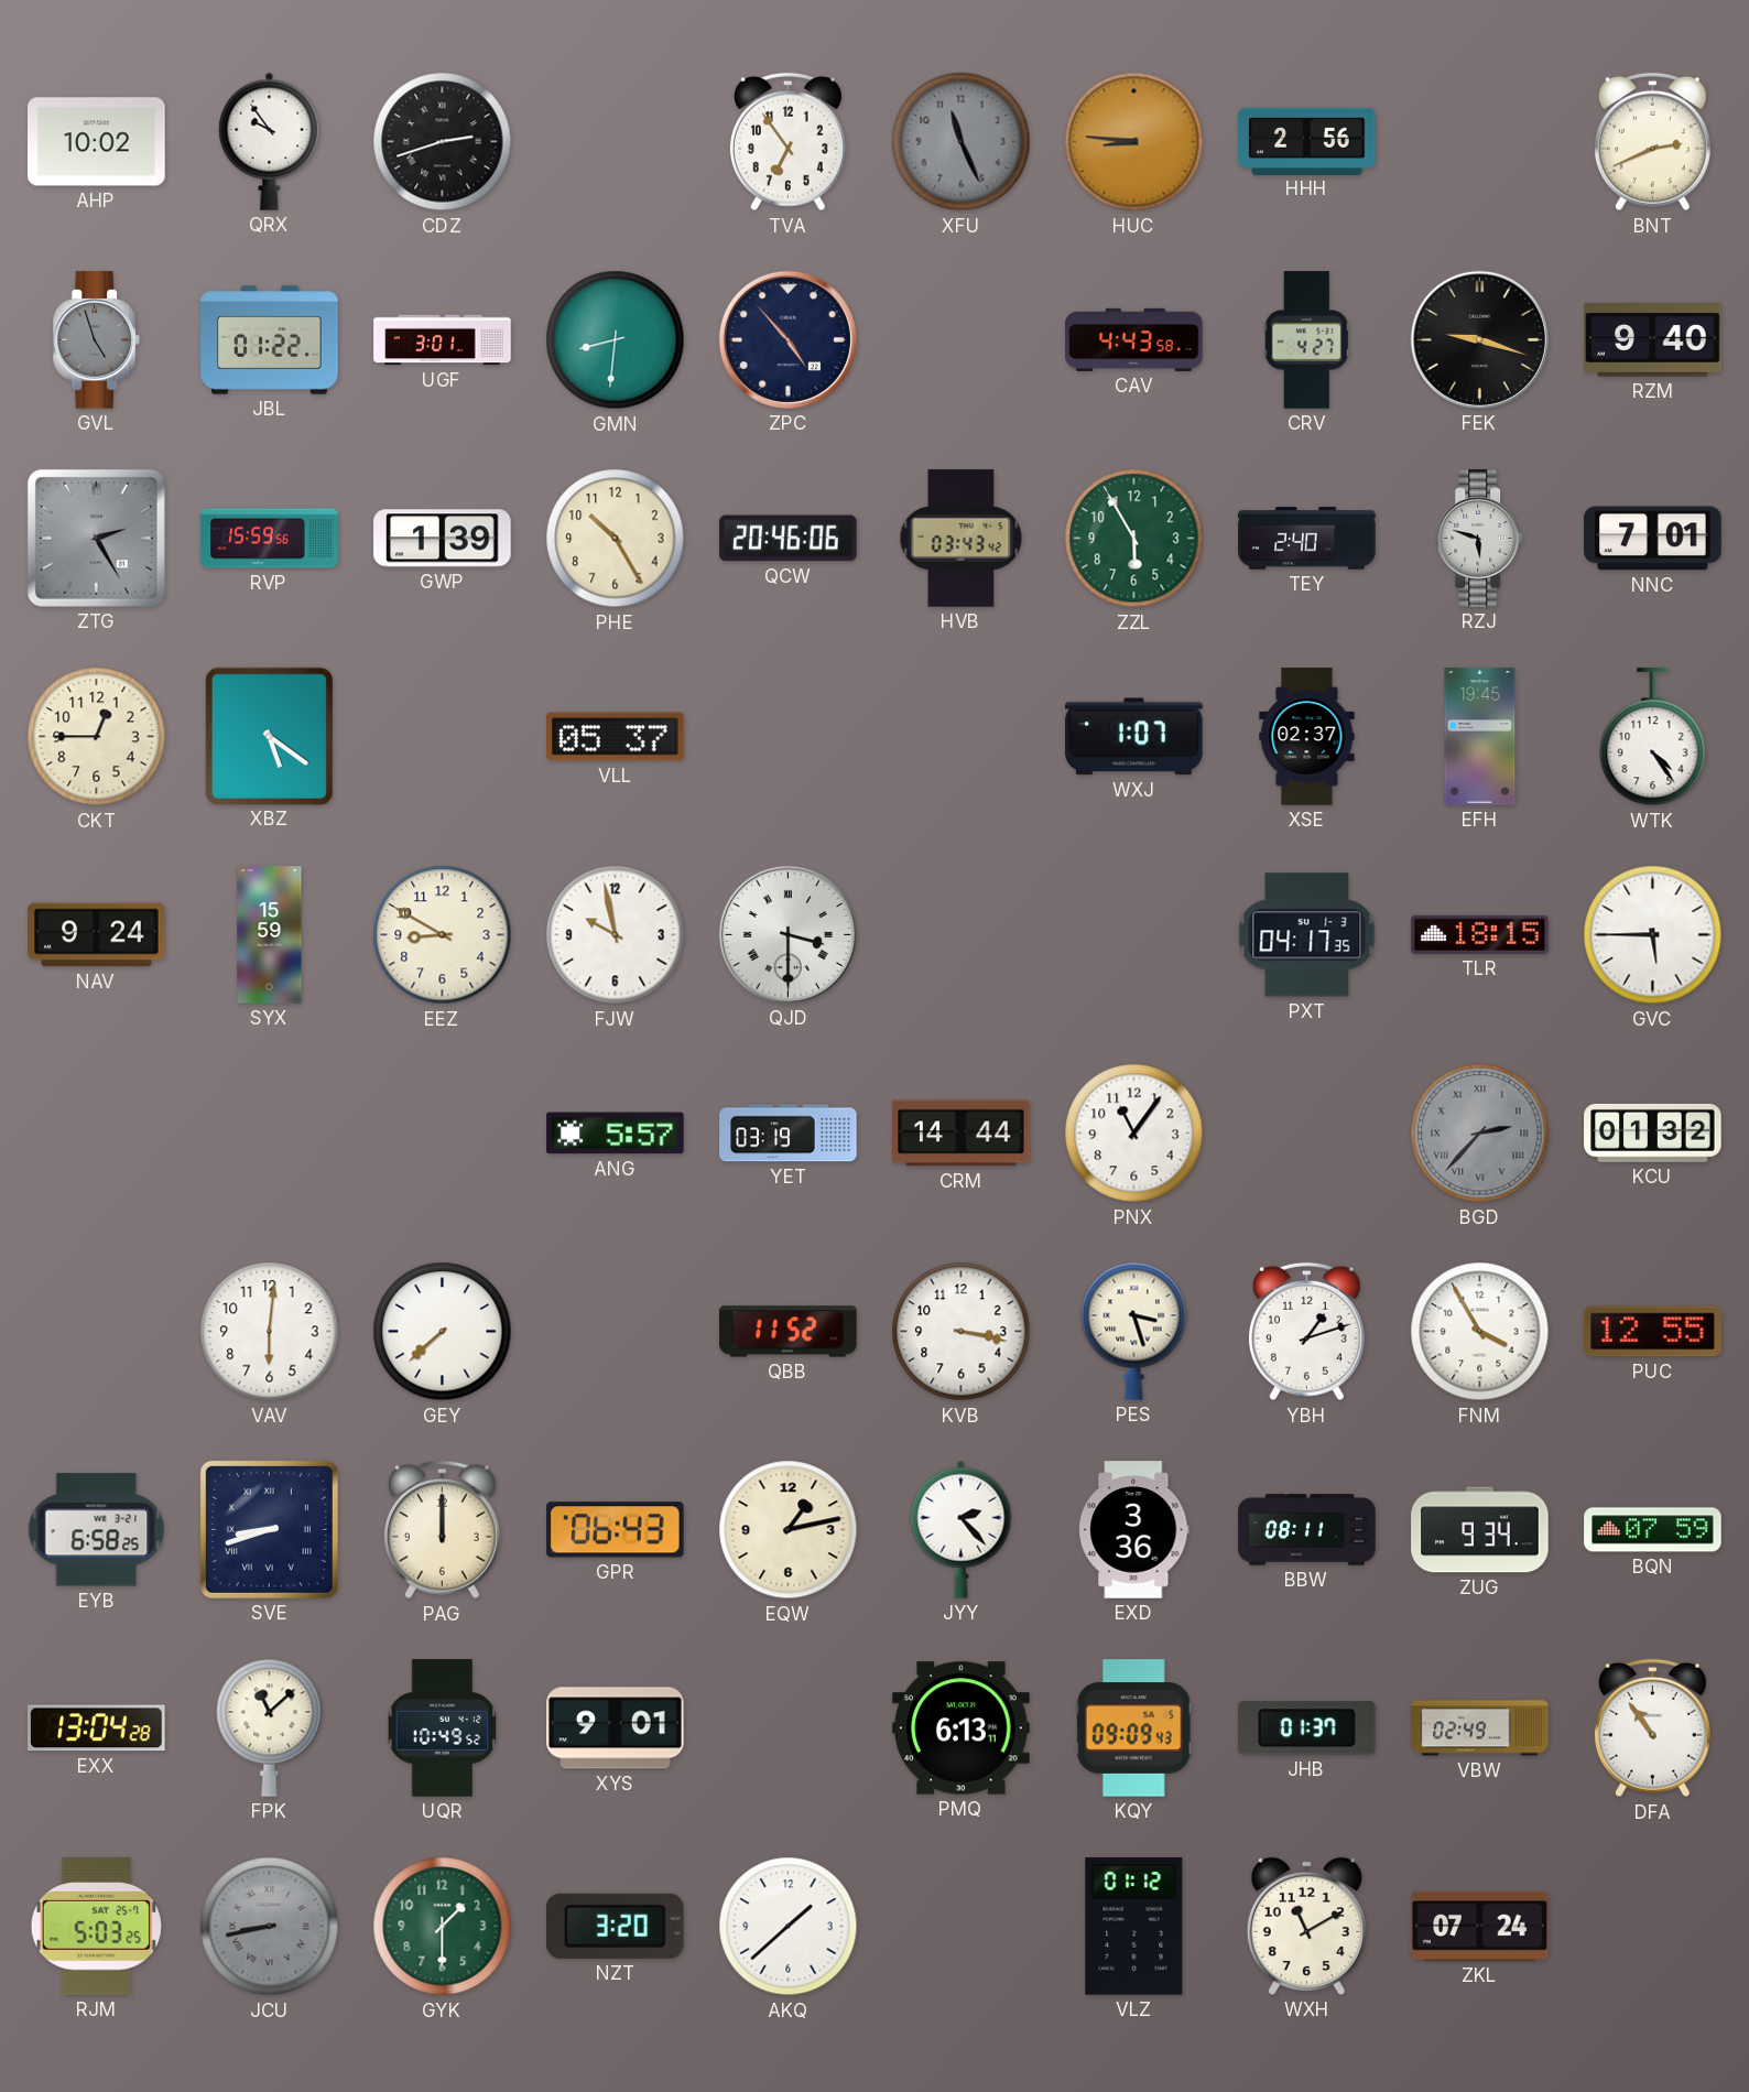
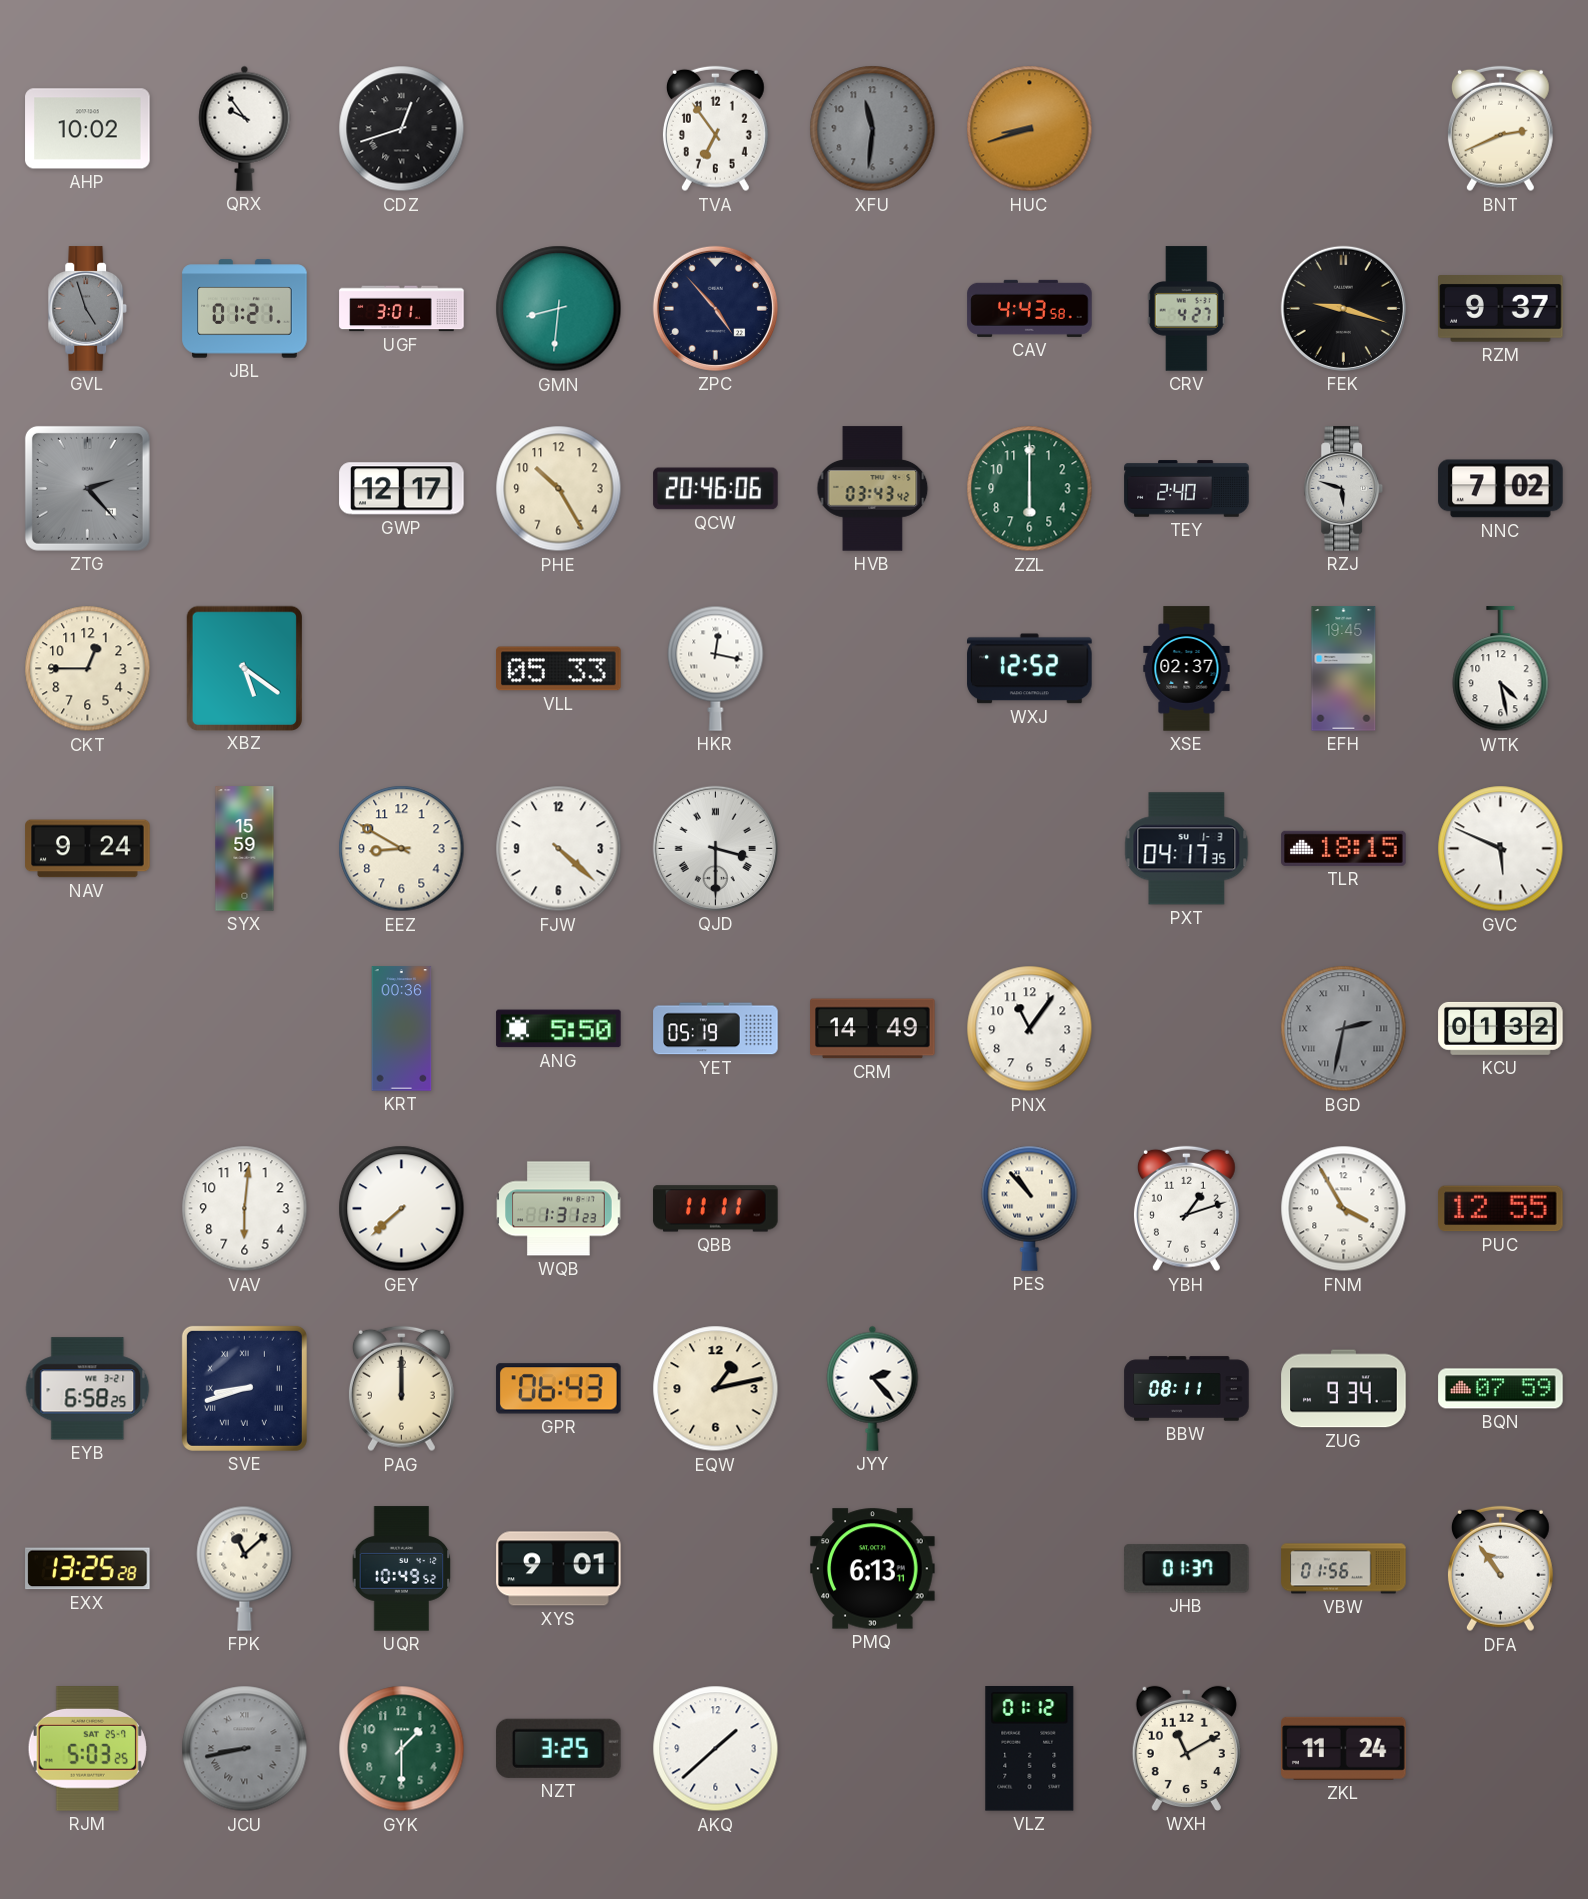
CDZ: 2:42 -> 12:42
XFU: 11:26 -> 11:31
HUC: 8:46 -> 8:42
HHH: 2:56 -> none
JBL: 01:22 -> 01:21
RZM: 9:40 -> 9:37
ZTG: 2:25 -> 2:23
RVP: 15:59 -> none
GWP: 1:39 -> 12:17
ZZL: 5:55 -> 6:00
NNC: 7:01 -> 7:02
VLL: 05:37 -> 05:33
HKR: none -> 12:17
WXJ: 1:07 -> 12:52
WTK: 4:24 -> 4:28
FJW: 9:58 -> 4:22
GVC: 5:45 -> 5:49
KRT: none -> 00:36
ANG: 5:57 -> 5:50
YET: 03:19 -> 05:19
CRM: 14:44 -> 14:49
BGD: 2:37 -> 2:32
WQB: none -> 1:31
QBB: 11:52 -> 11:11
KVB: 3:17 -> none
PES: 3:27 -> 10:53
EXD: 3:36 -> none
EXX: 13:04 -> 13:25
KQY: 09:09 -> none
VBW: 02:49 -> 01:56
NZT: 3:20 -> 3:25
ZKL: 07:24 -> 11:24
